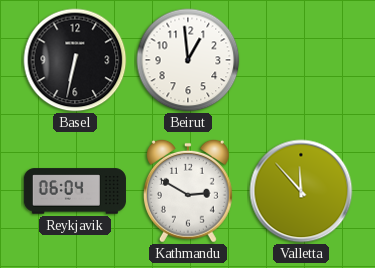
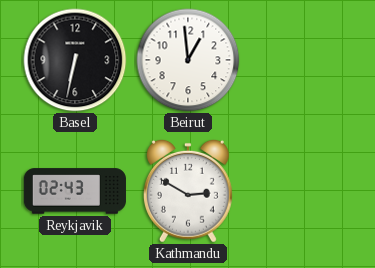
Reykjavik: 06:04 -> 02:43
Valletta: 11:53 -> none
